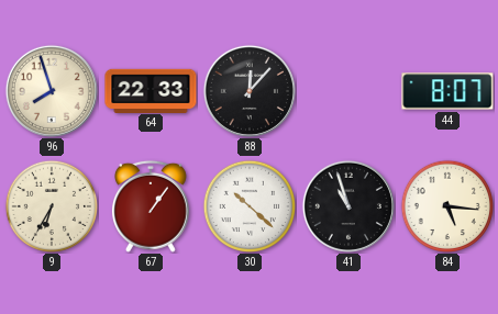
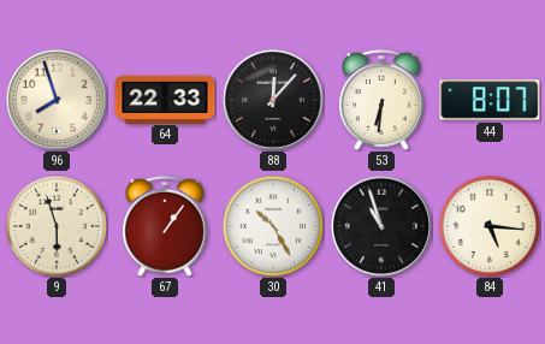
53: none -> 6:31
9: 6:35 -> 5:57
30: 10:22 -> 10:25
